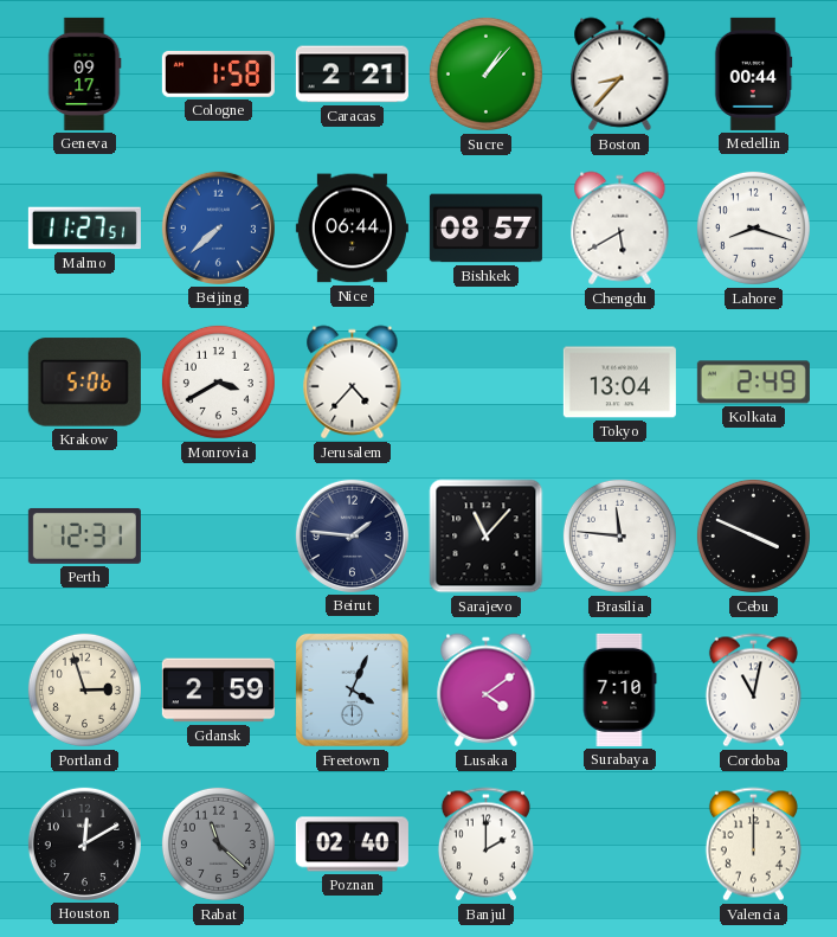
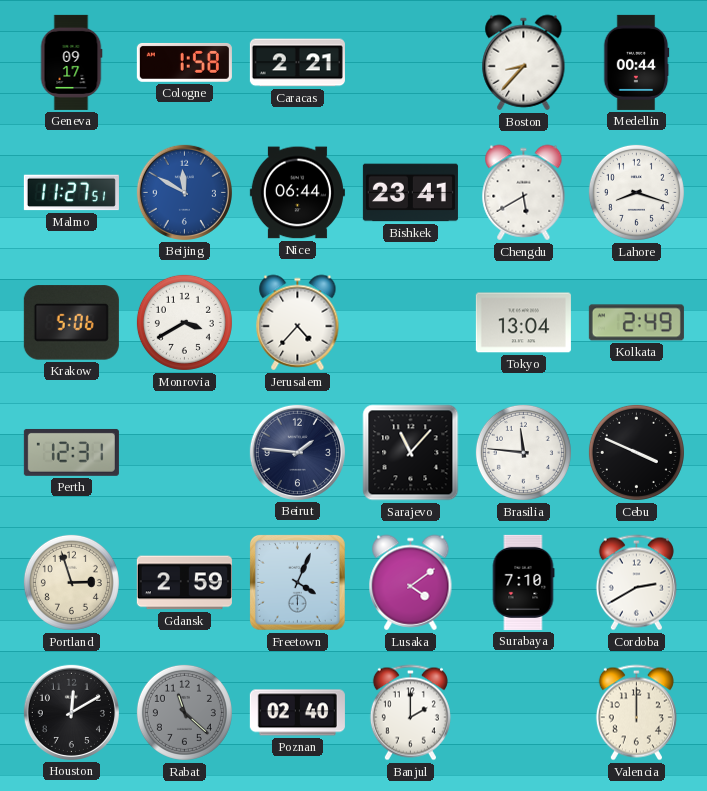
Sucre: 1:07 -> none
Beijing: 7:38 -> 11:50
Bishkek: 08:57 -> 23:41
Cordoba: 11:02 -> 2:40
